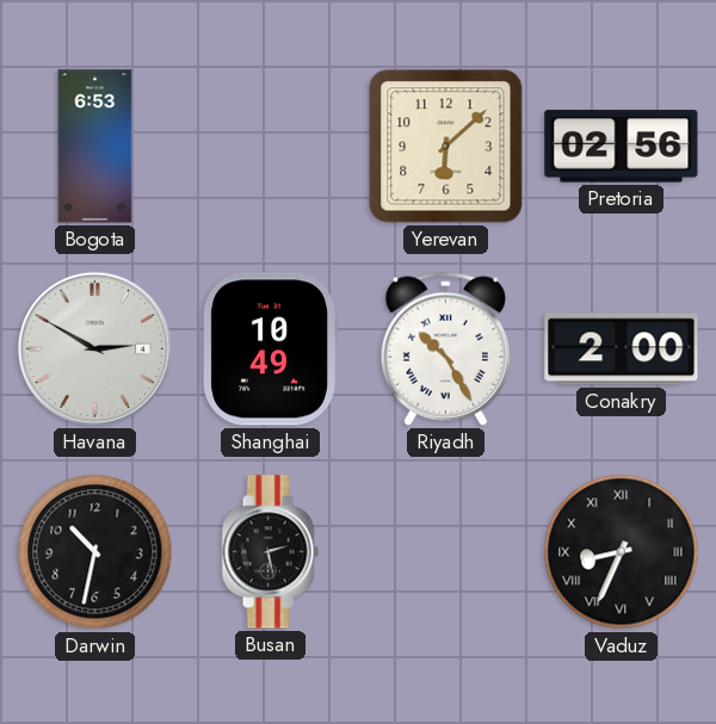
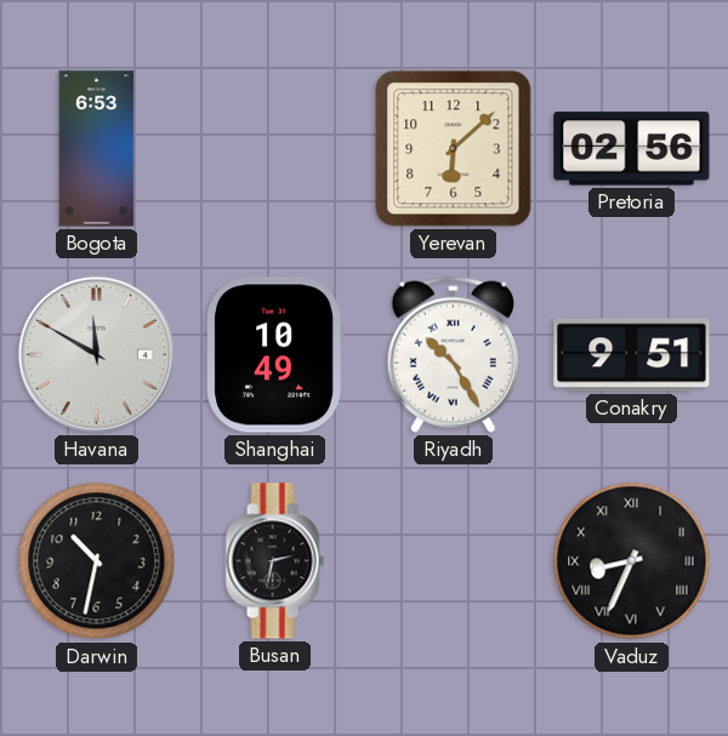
Havana: 2:50 -> 11:50
Conakry: 2:00 -> 9:51
Busan: 2:28 -> 2:32
